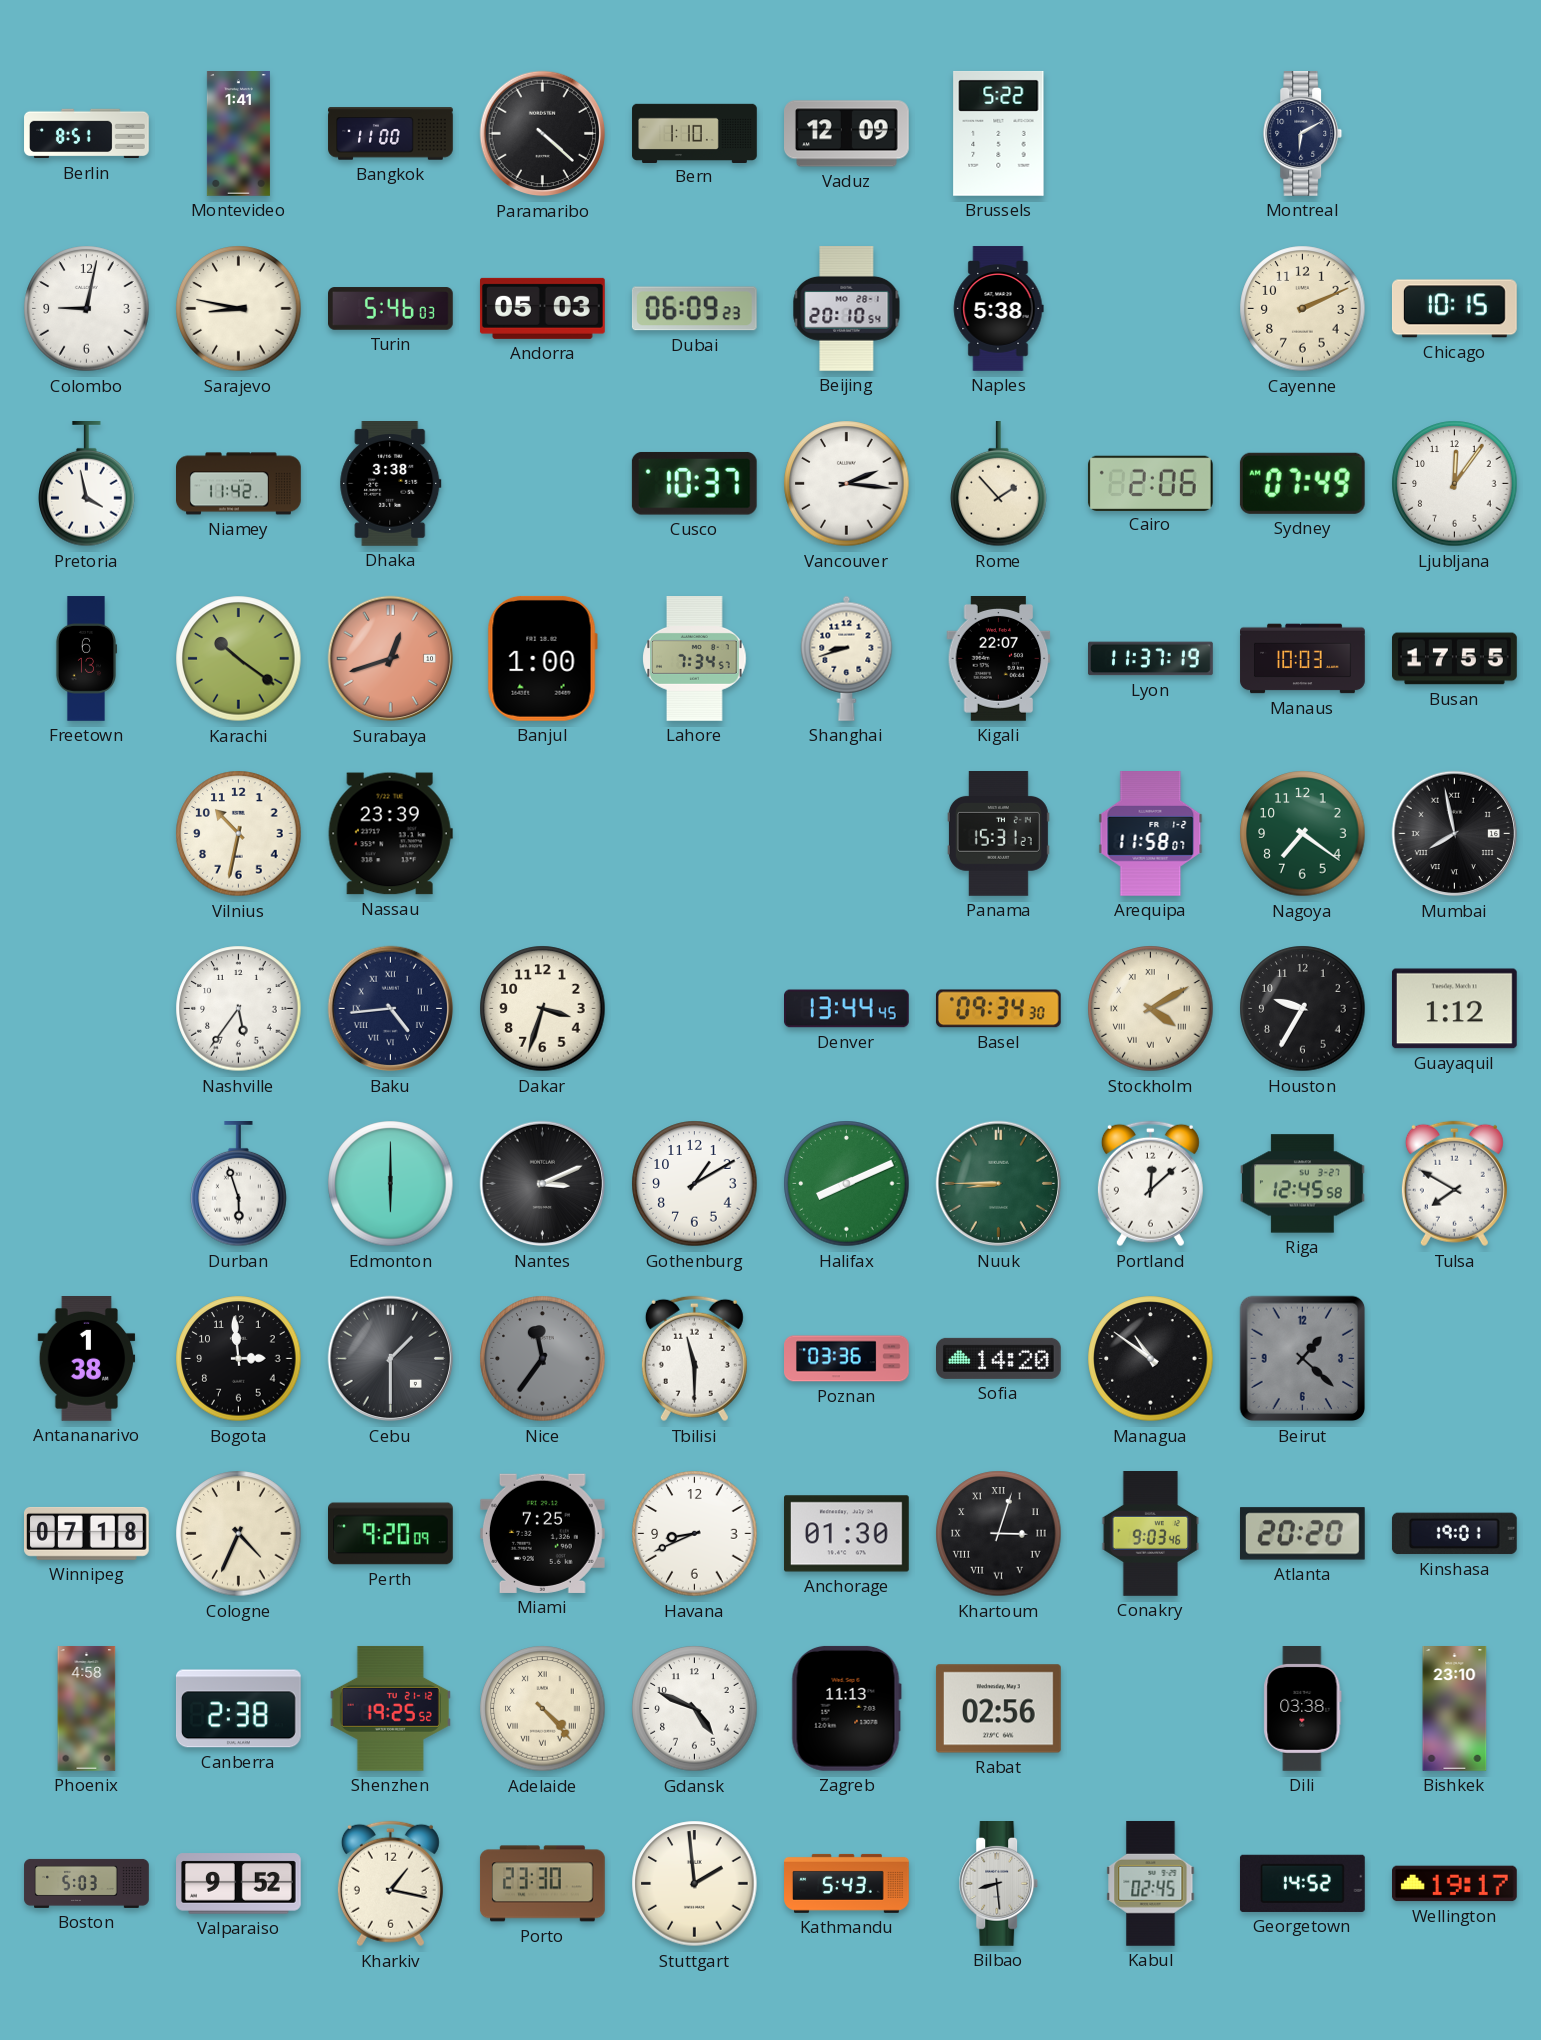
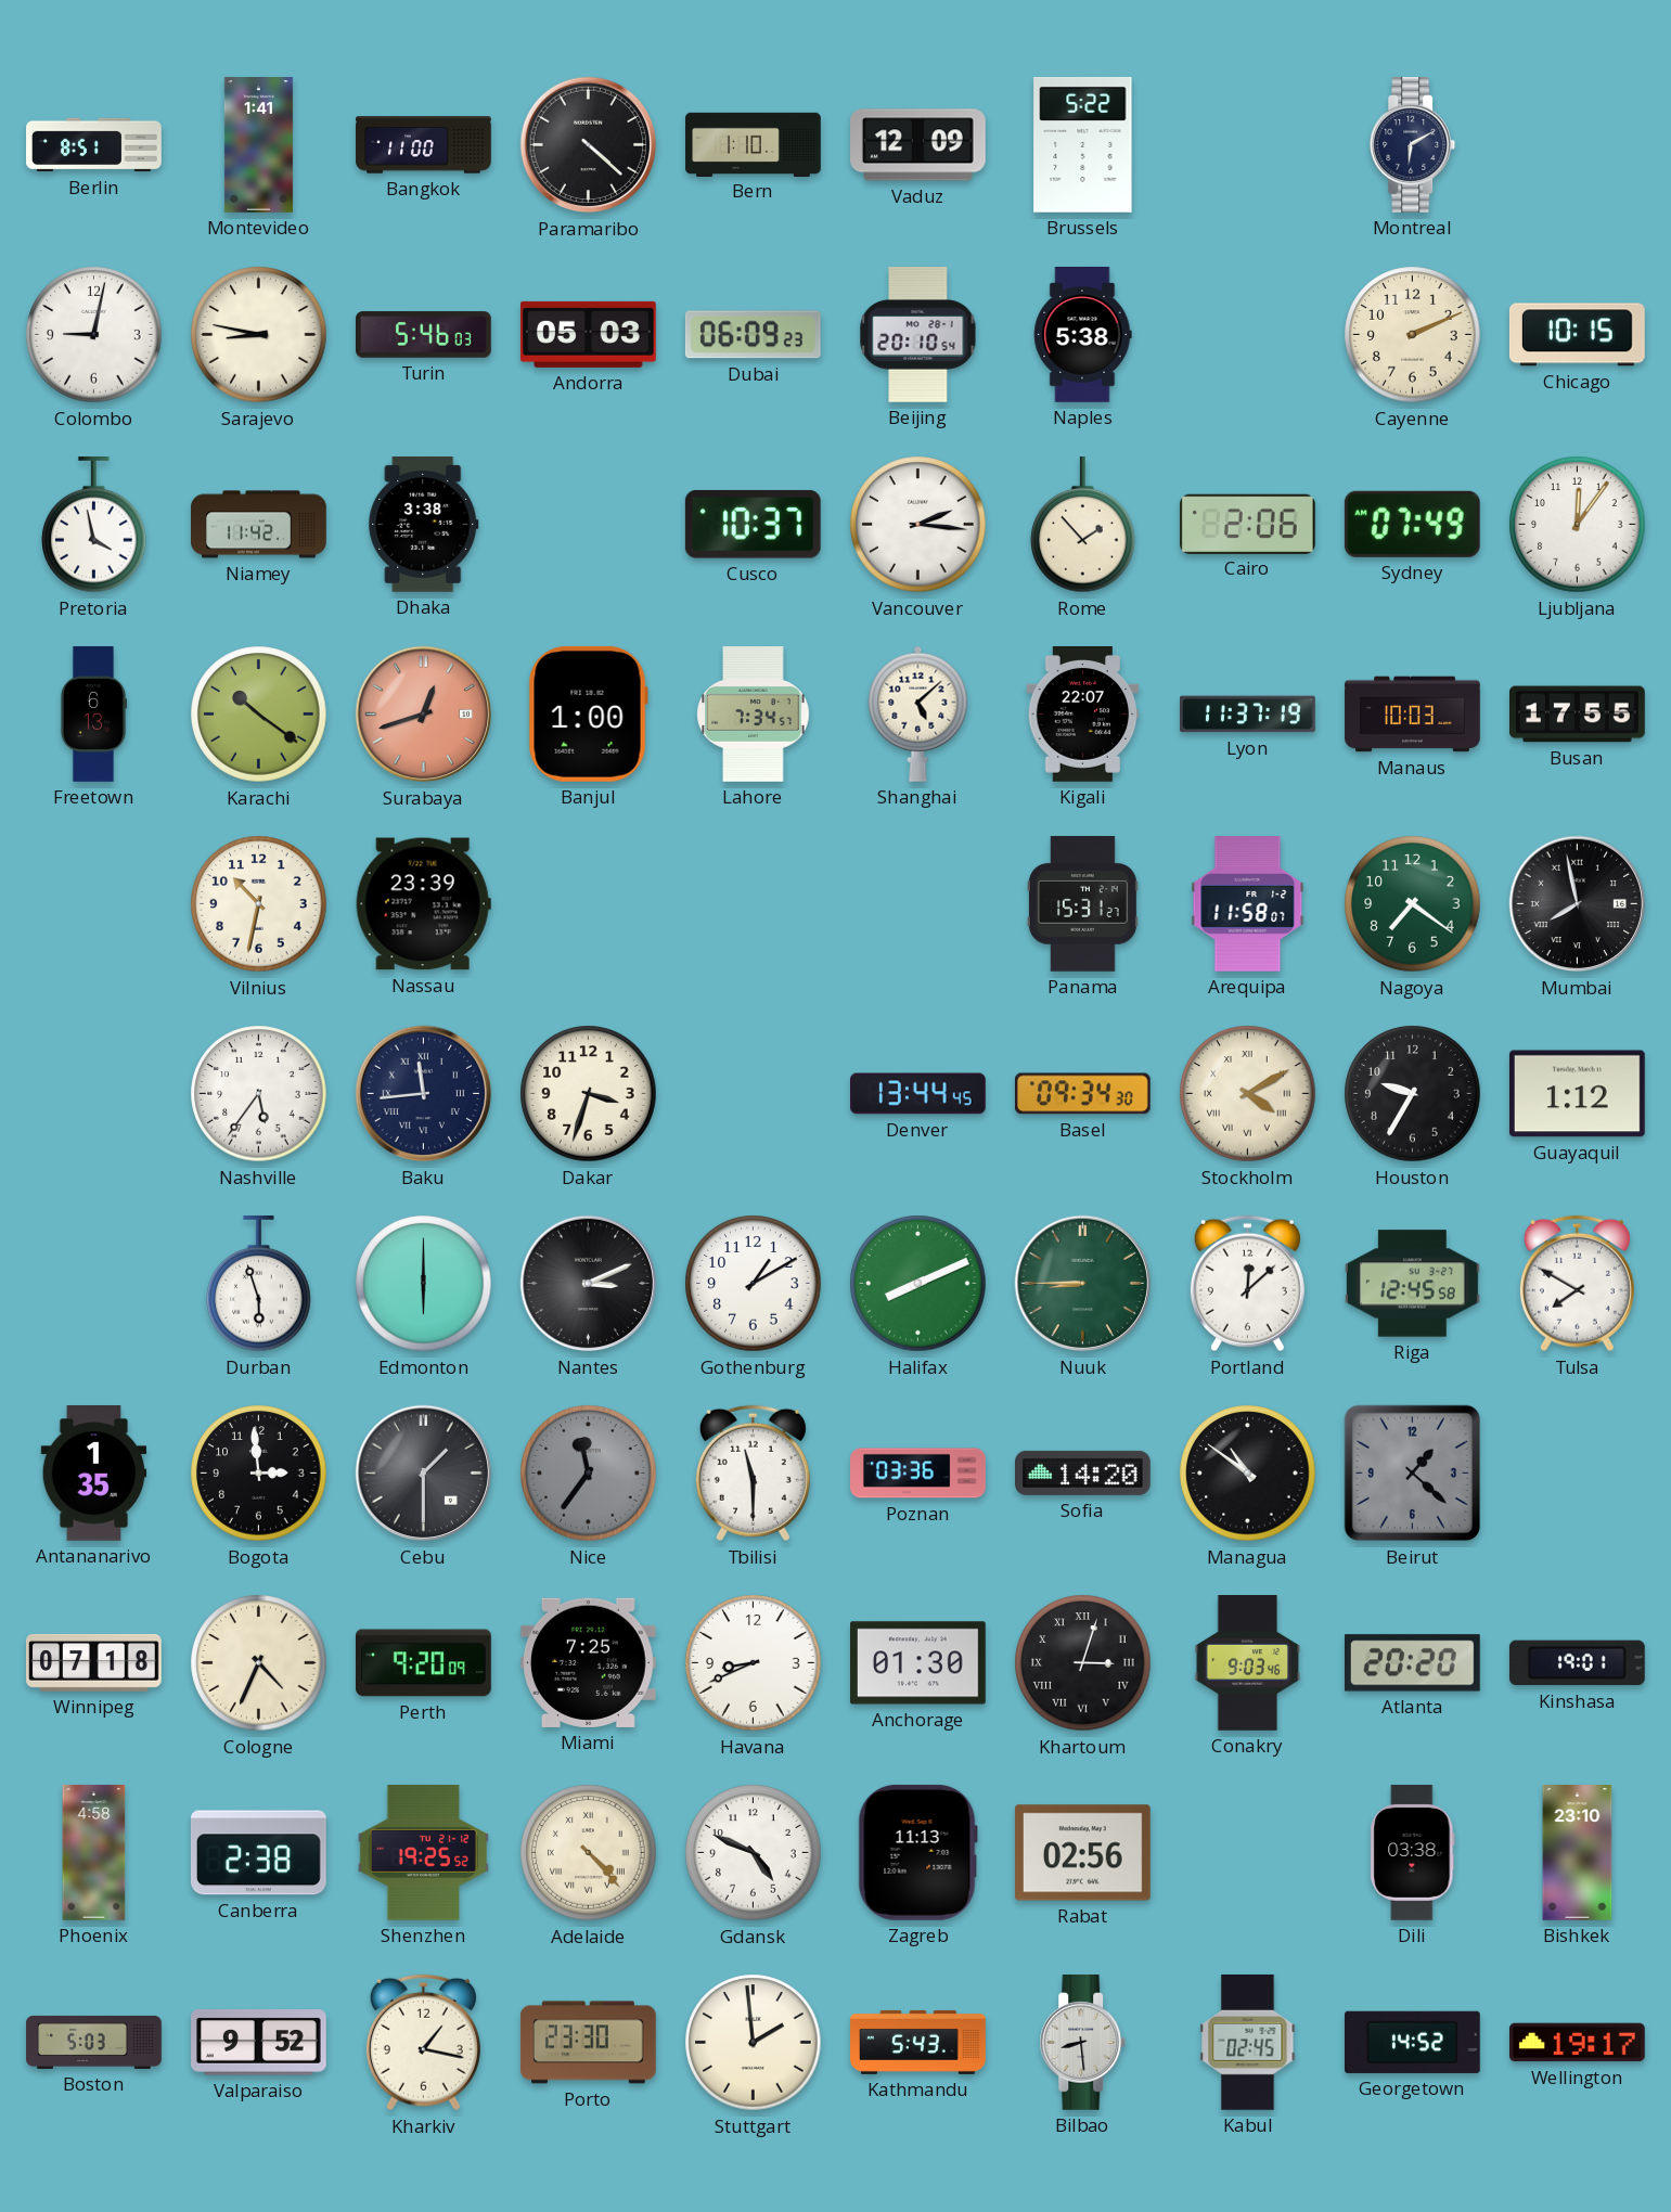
Shanghai: 8:42 -> 5:08
Baku: 4:44 -> 11:44
Antananarivo: 1:38 -> 1:35
